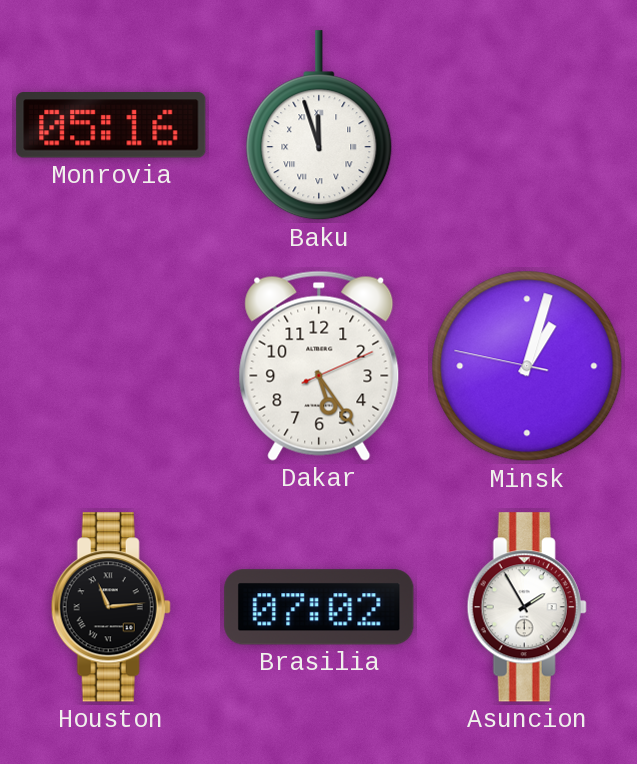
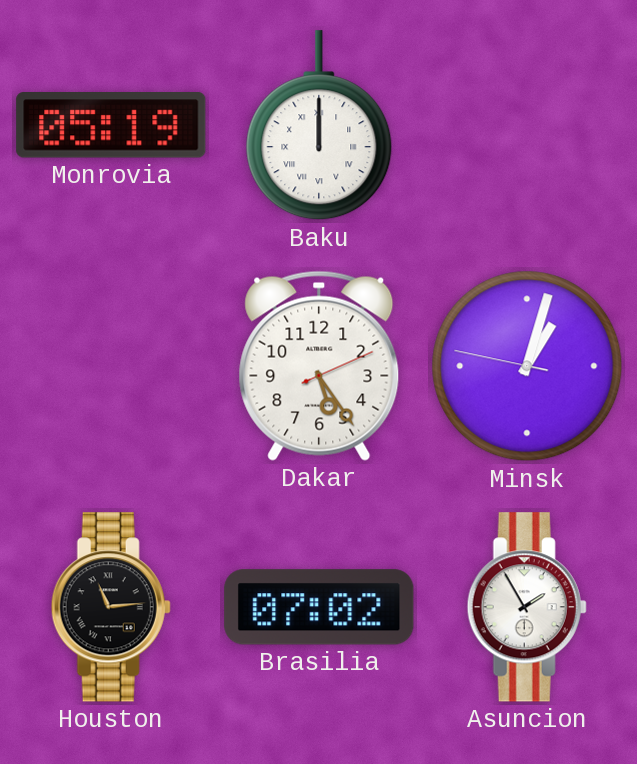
Monrovia: 05:16 -> 05:19
Baku: 11:57 -> 12:00
